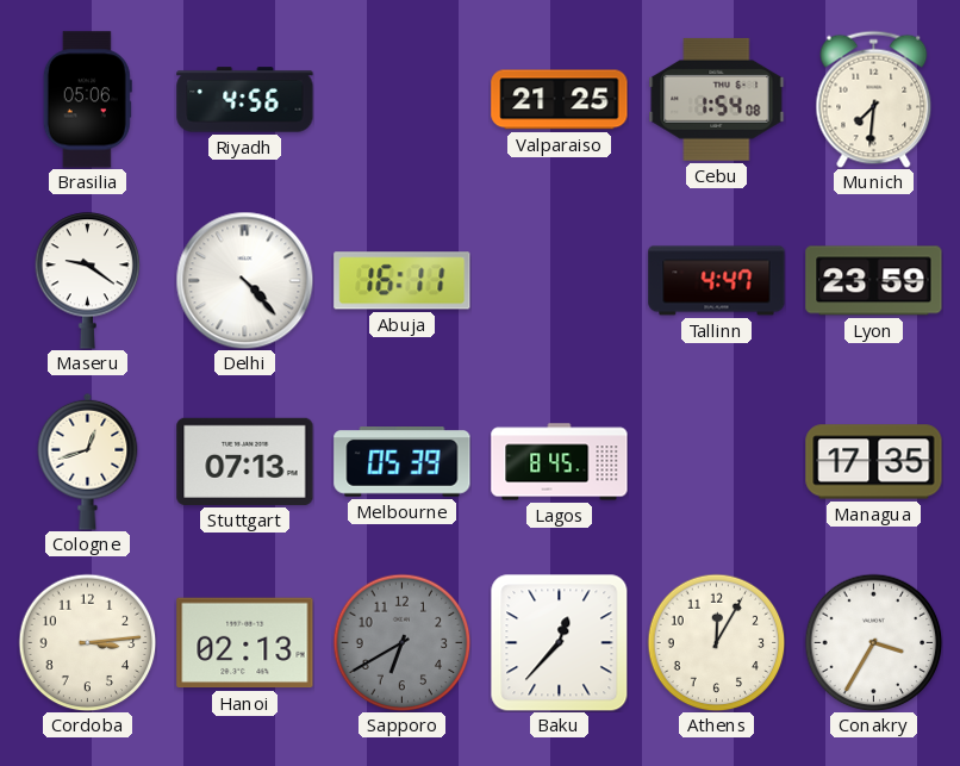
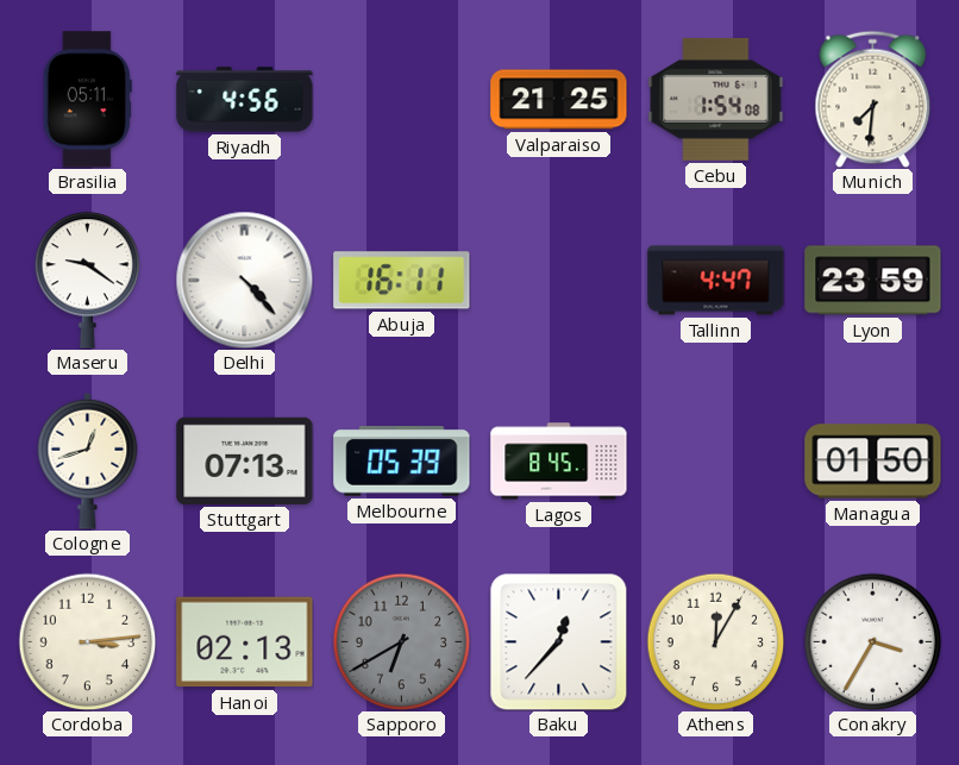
Brasilia: 05:06 -> 05:11
Managua: 17:35 -> 01:50
